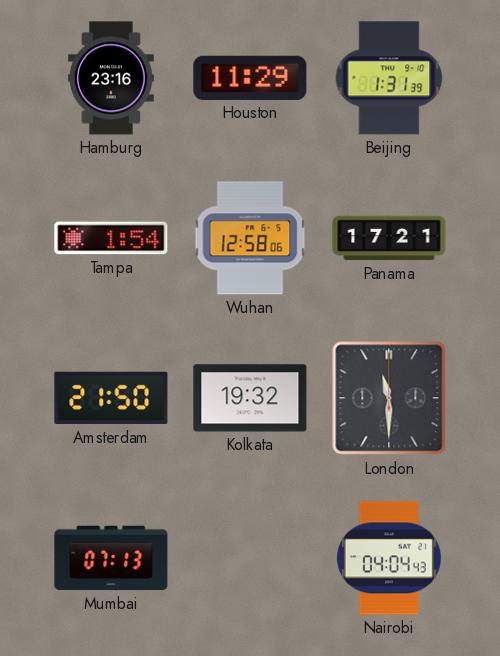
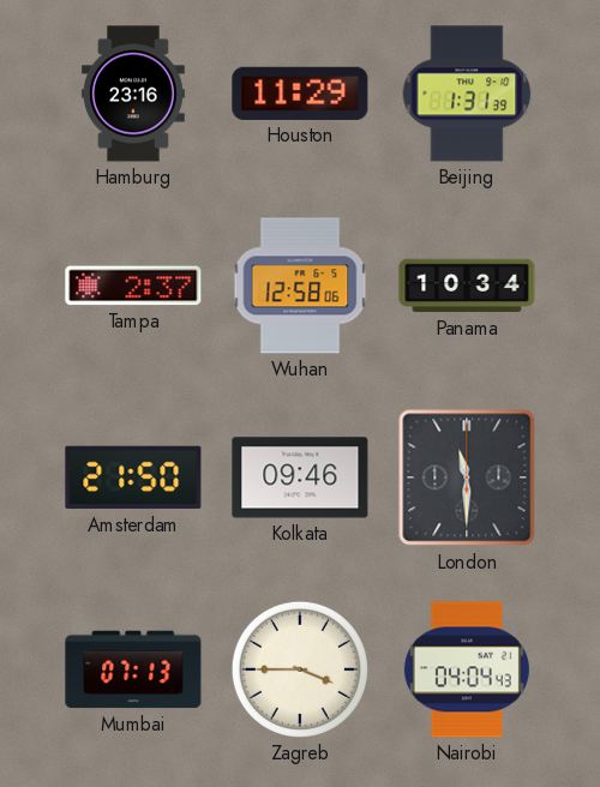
Tampa: 1:54 -> 2:37
Panama: 17:21 -> 10:34
Kolkata: 19:32 -> 09:46
Zagreb: none -> 3:45
